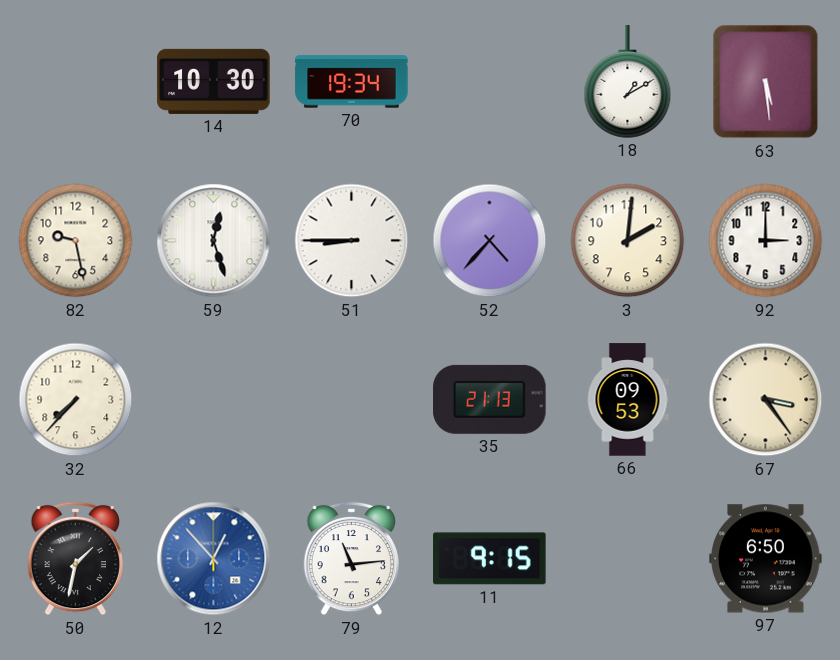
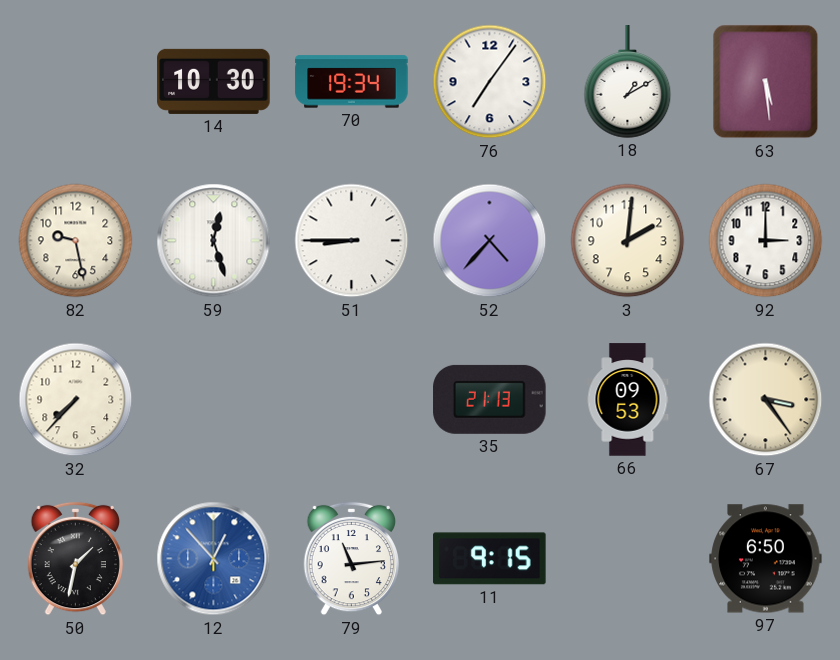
76: none -> 7:06
